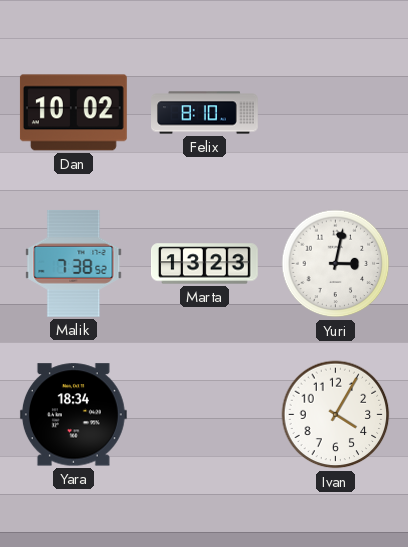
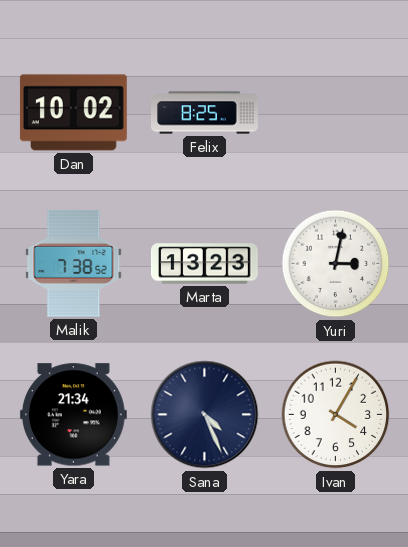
Felix: 8:10 -> 8:25
Yara: 18:34 -> 21:34
Sana: none -> 4:26
